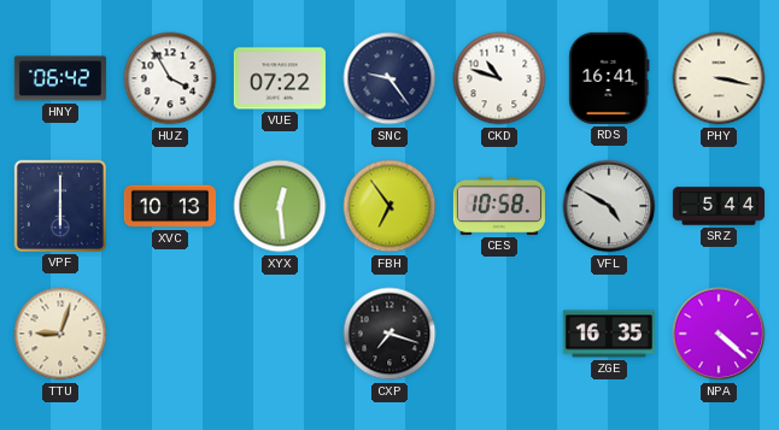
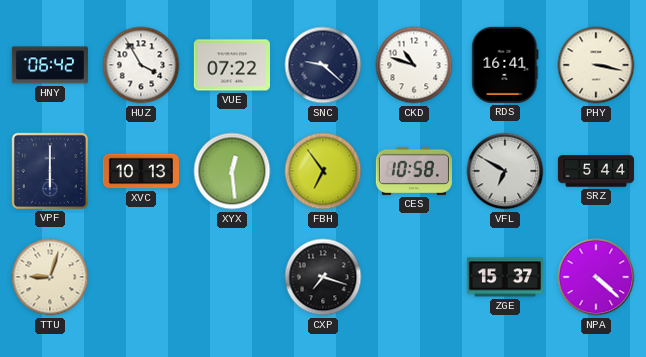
SNC: 9:24 -> 9:22
VFL: 4:50 -> 6:50
ZGE: 16:35 -> 15:37
